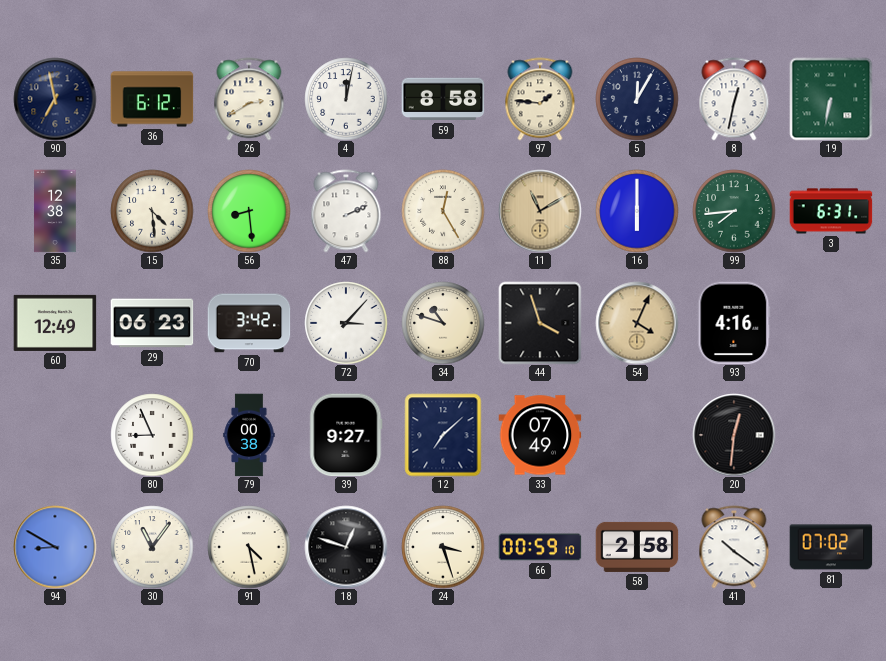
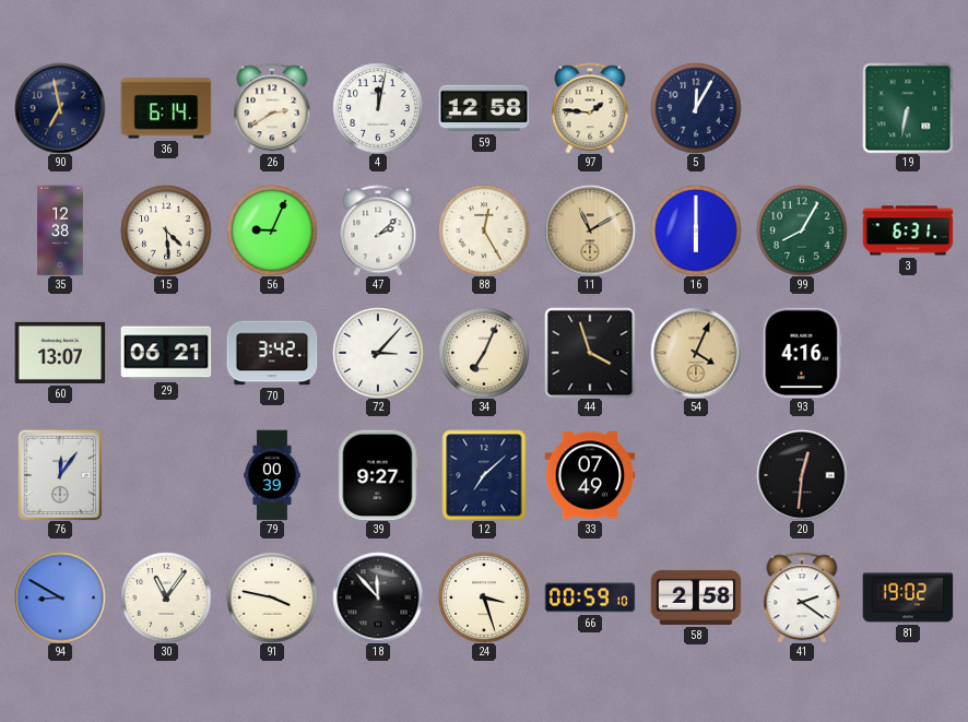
36: 6:12 -> 6:14
59: 8:58 -> 12:58
8: 12:32 -> none
56: 8:29 -> 9:04
47: 2:11 -> 2:08
99: 7:44 -> 8:05
60: 12:49 -> 13:07
29: 06:23 -> 06:21
34: 10:48 -> 7:04
76: none -> 12:06
80: 8:56 -> none
79: 00:38 -> 00:39
91: 4:28 -> 3:47
18: 12:48 -> 11:53
41: 10:21 -> 2:21
81: 07:02 -> 19:02
